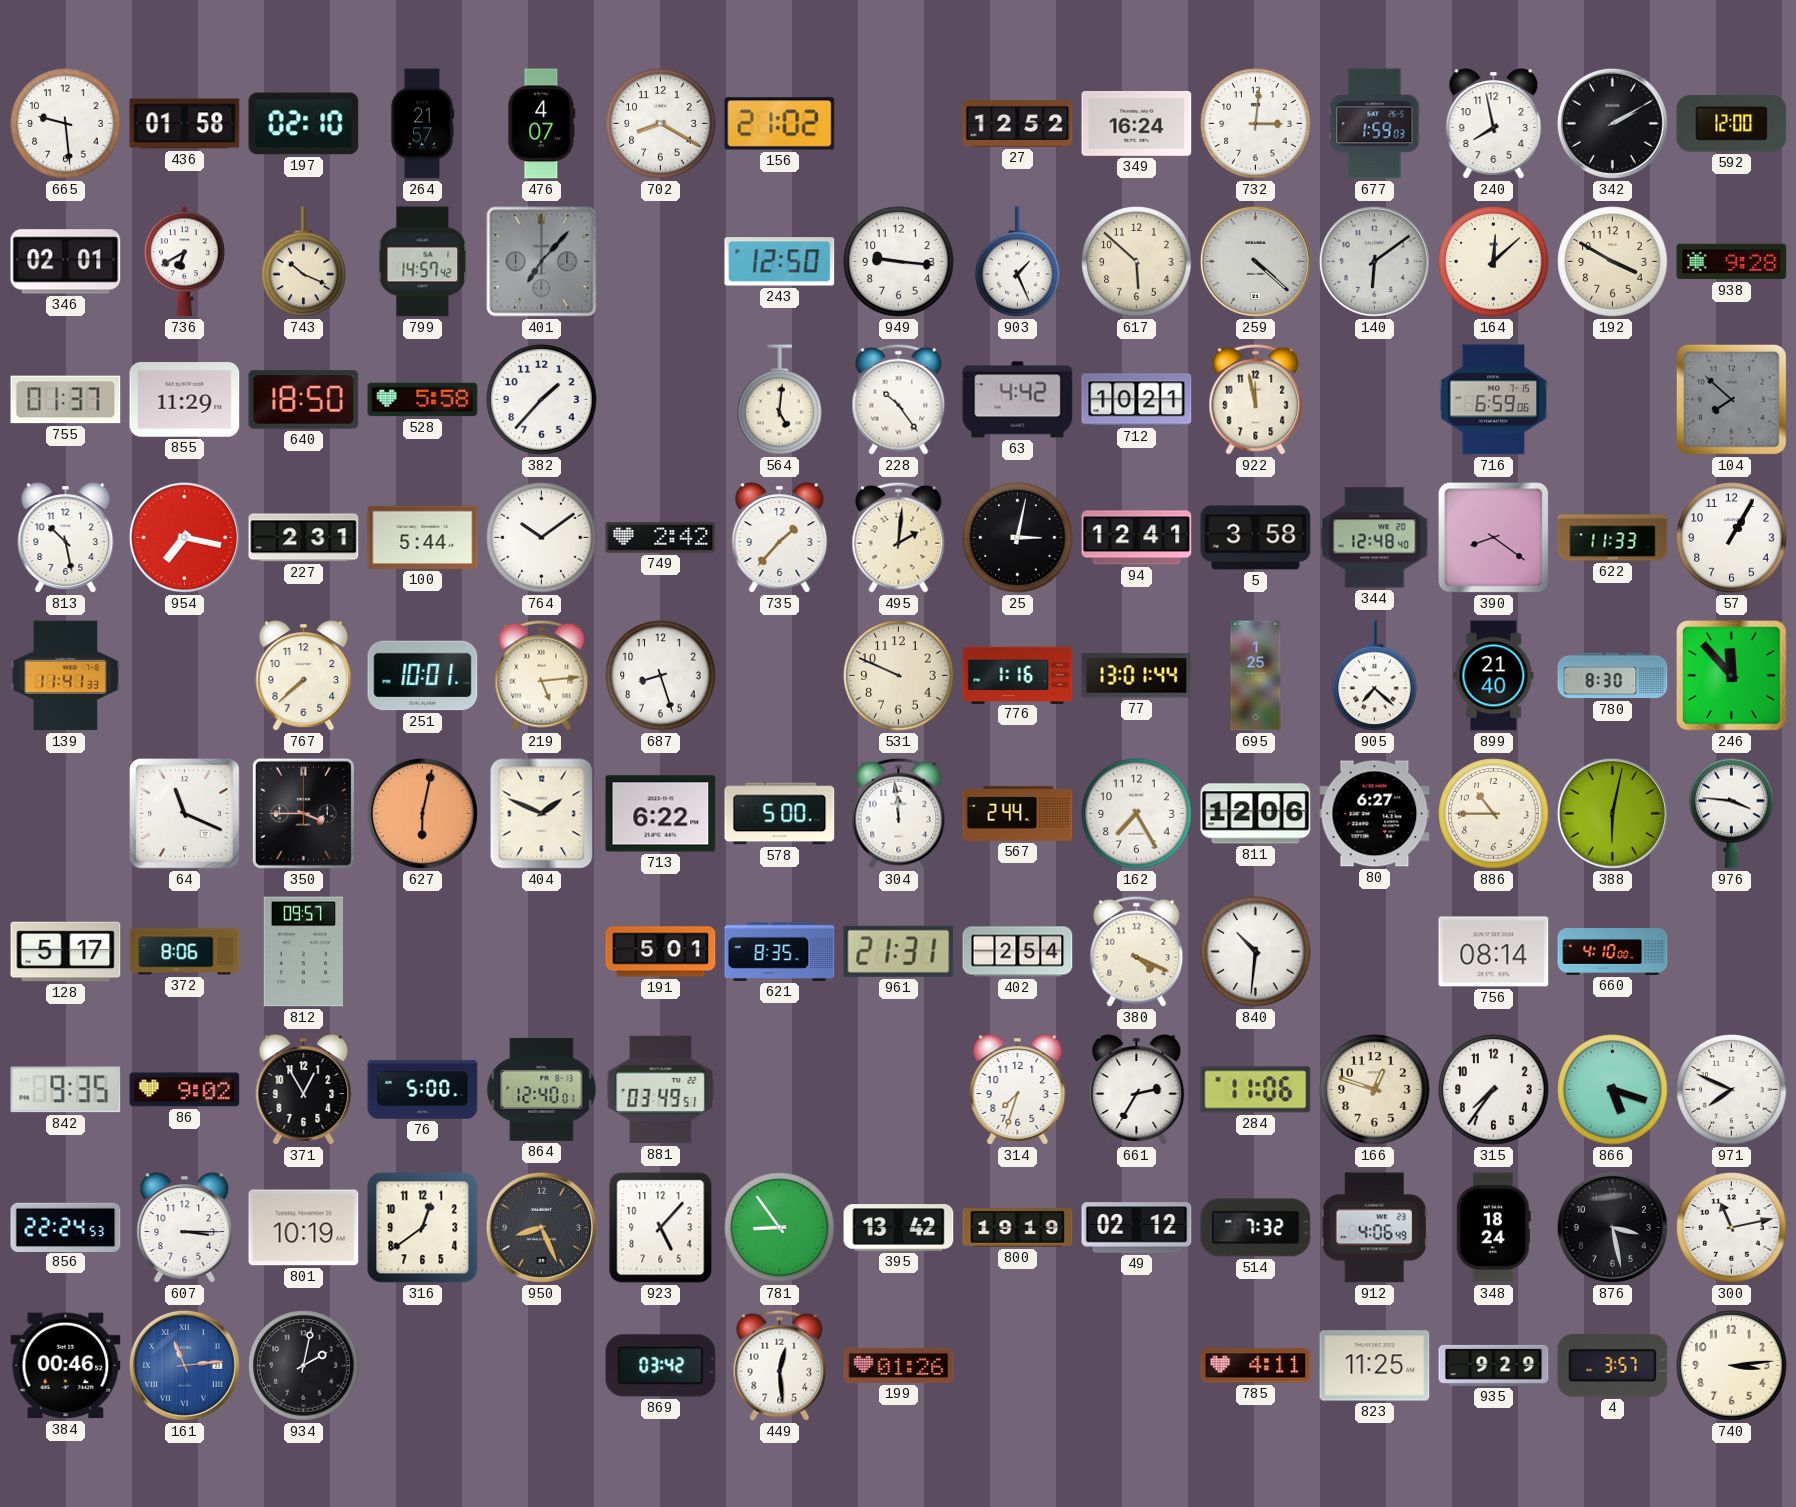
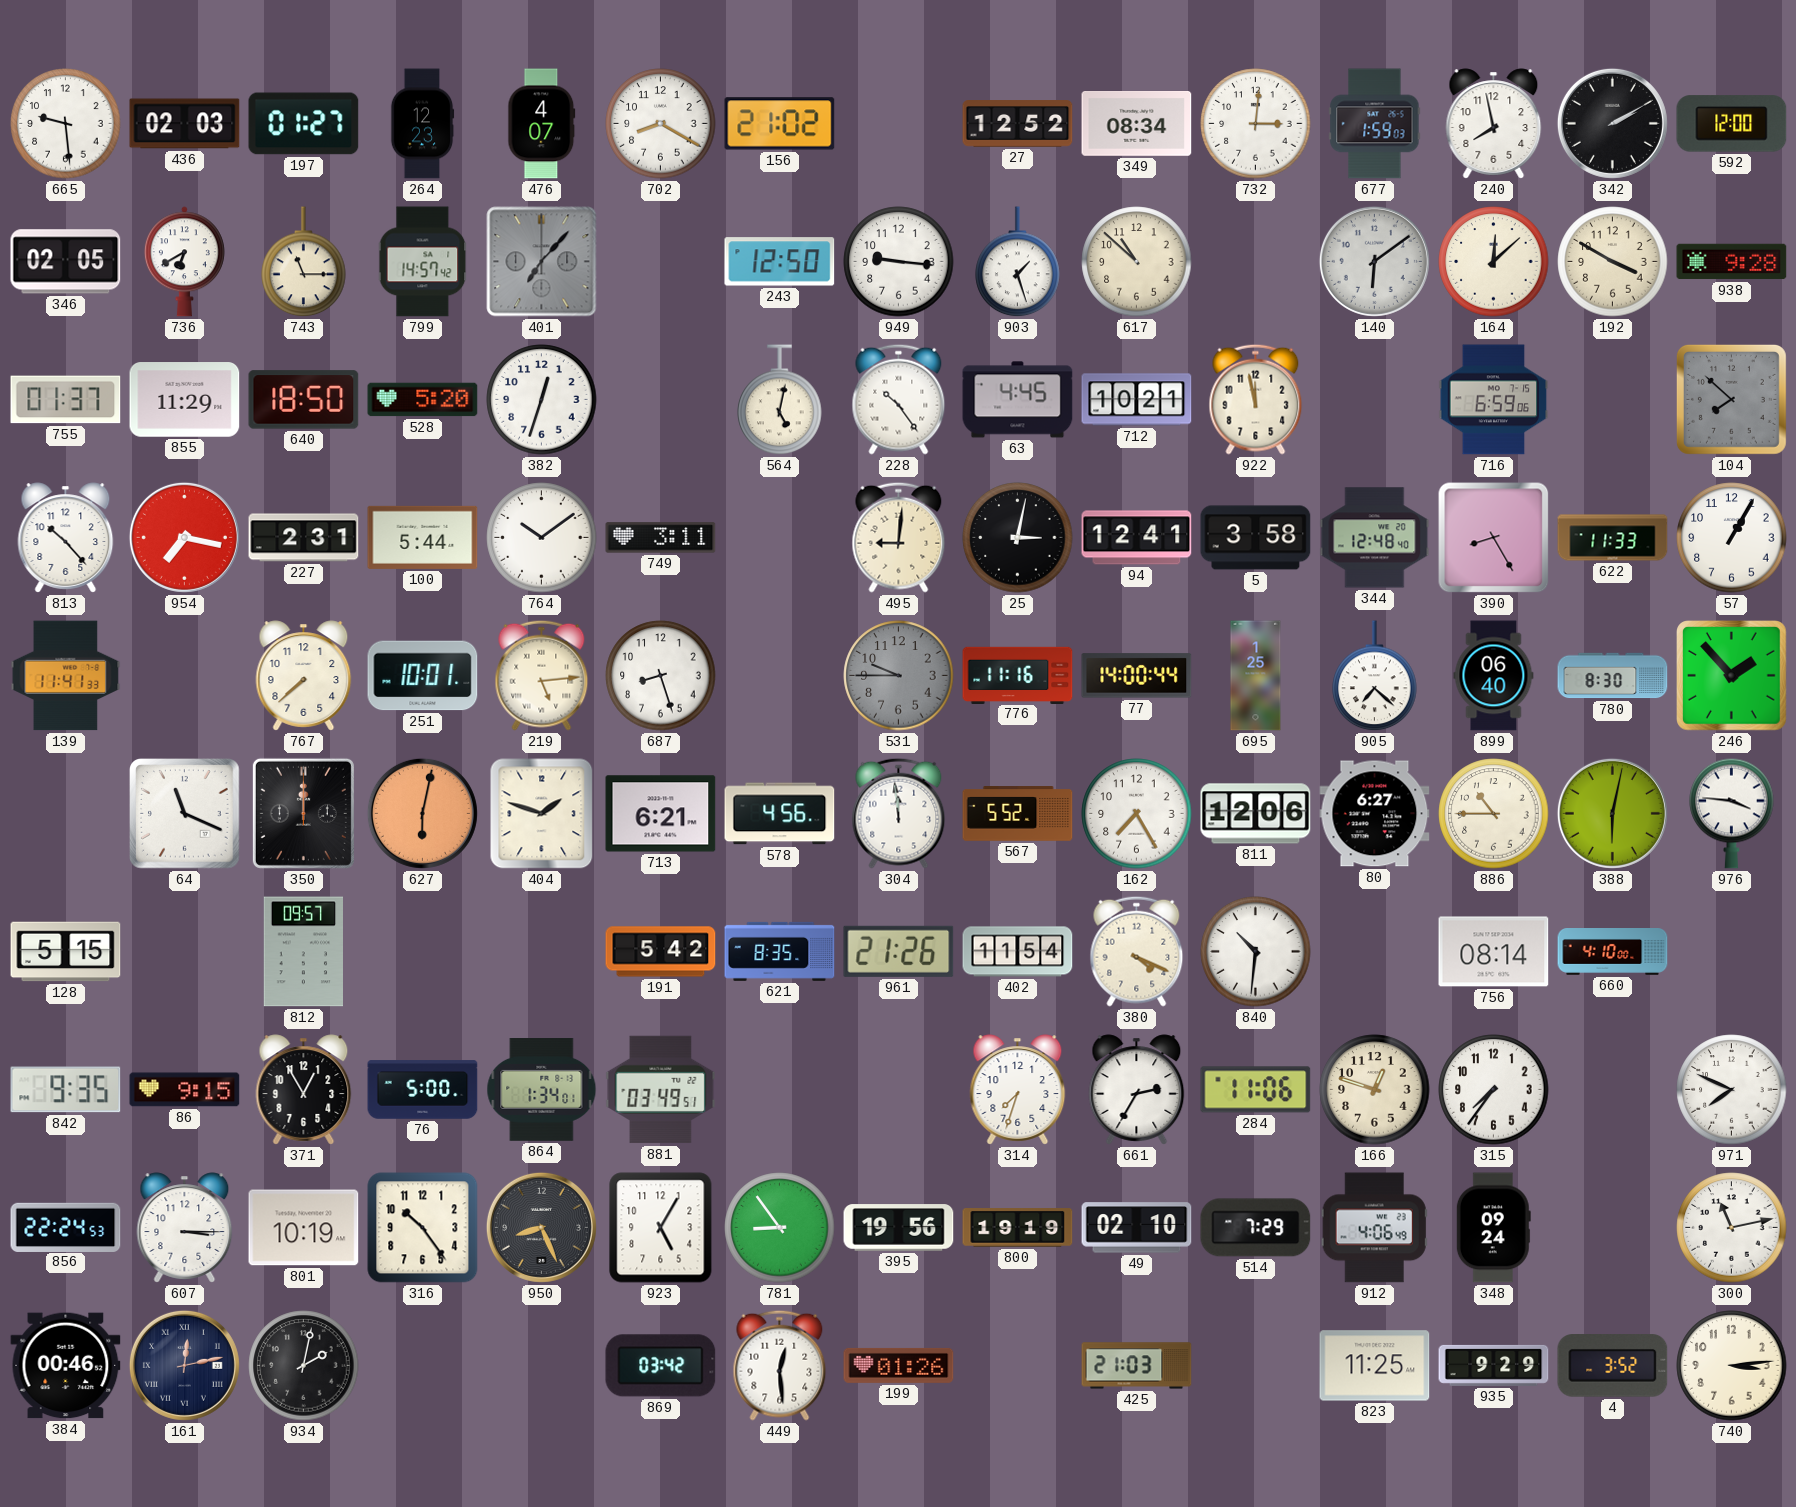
436: 01:58 -> 02:03
197: 02:10 -> 01:27
264: 21:57 -> 12:23
349: 16:24 -> 08:34
346: 02:01 -> 02:05
743: 10:19 -> 11:15
903: 1:26 -> 1:27
617: 5:52 -> 10:52
259: 4:22 -> none
528: 5:58 -> 5:20
382: 1:37 -> 12:33
564: 5:01 -> 5:02
63: 4:42 -> 4:45
813: 10:28 -> 10:23
749: 2:42 -> 3:11
735: 1:37 -> none
495: 2:01 -> 9:01
390: 8:21 -> 8:25
531: 9:49 -> 9:45
531 dial: cream -> grey
776: 1:16 -> 11:16
77: 13:01 -> 14:00
899: 21:40 -> 06:40
246: 11:53 -> 1:53
350: 3:45 -> 12:00
404: 1:49 -> 1:48
713: 6:22 -> 6:21
578: 5:00 -> 4:56
567: 2:44 -> 5:52
128: 5:17 -> 5:15
372: 8:06 -> none
191: 5:01 -> 5:42
961: 21:31 -> 21:26
402: 2:54 -> 11:54
86: 9:02 -> 9:15
864: 12:40 -> 1:34
866: 5:18 -> none
316: 12:39 -> 10:24
923: 5:07 -> 5:05
395: 13:42 -> 19:56
49: 02:12 -> 02:10
514: 7:32 -> 7:29
348: 18:24 -> 09:24
876: 3:28 -> none
161: 11:14 -> 12:13
161 dial: blue -> navy
425: none -> 21:03
785: 4:11 -> none
4: 3:57 -> 3:52
